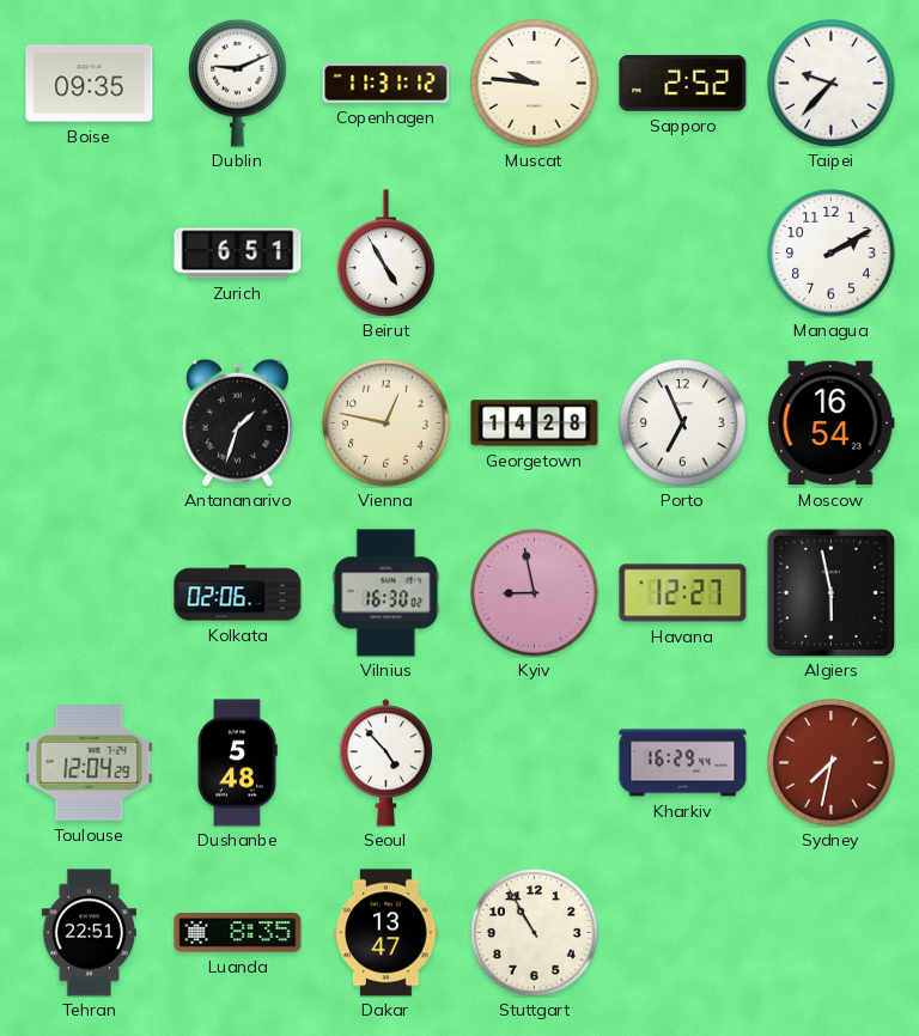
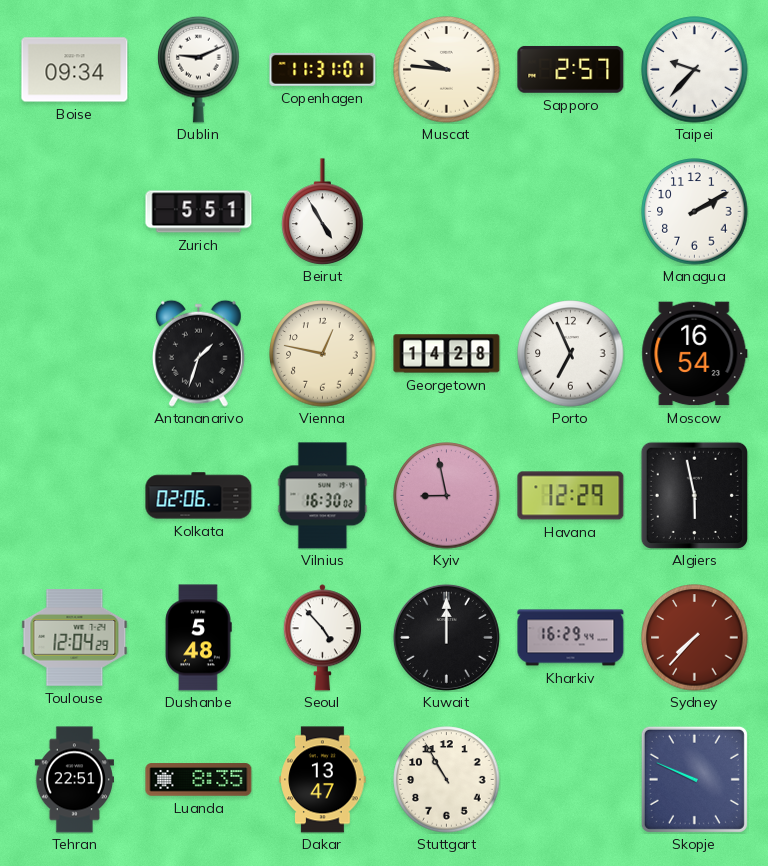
Boise: 09:35 -> 09:34
Copenhagen: 11:31:12 -> 11:31:01
Sapporo: 2:52 -> 2:57
Zurich: 6:51 -> 5:51
Havana: 12:27 -> 12:29
Kuwait: none -> 12:00
Sydney: 7:32 -> 7:37
Skopje: none -> 9:49
